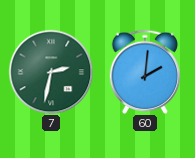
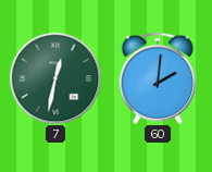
7: 2:32 -> 12:32
